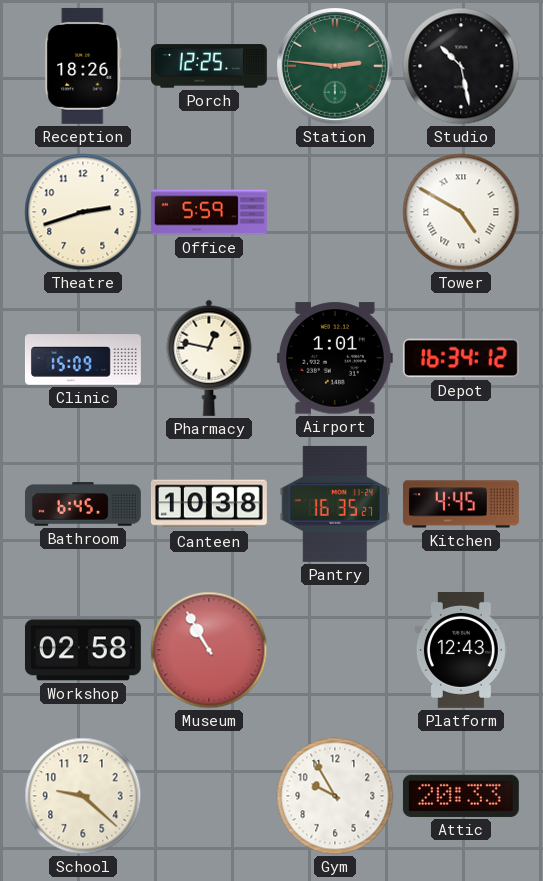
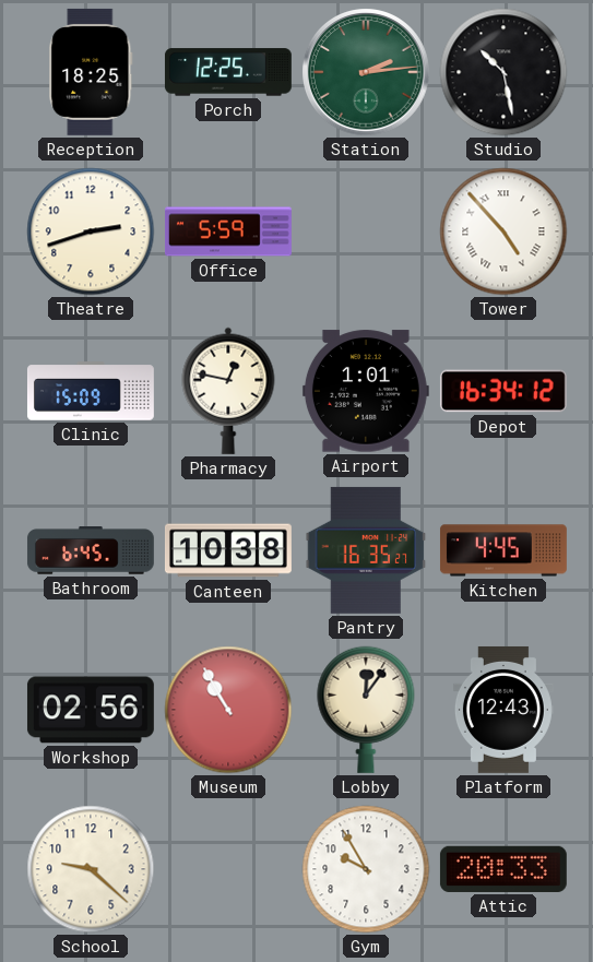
Reception: 18:26 -> 18:25
Station: 2:46 -> 2:14
Tower: 4:50 -> 4:53
Workshop: 02:58 -> 02:56
Lobby: none -> 12:06
